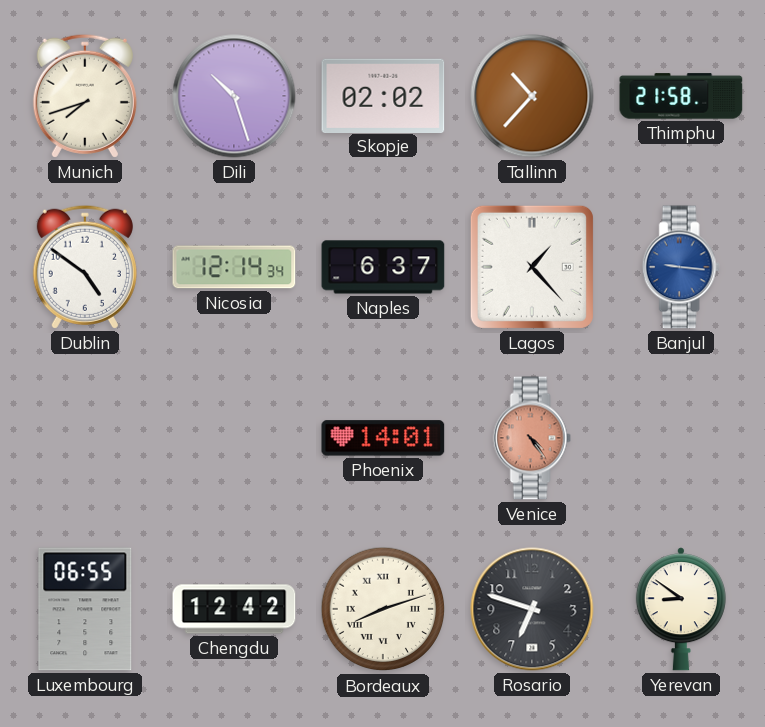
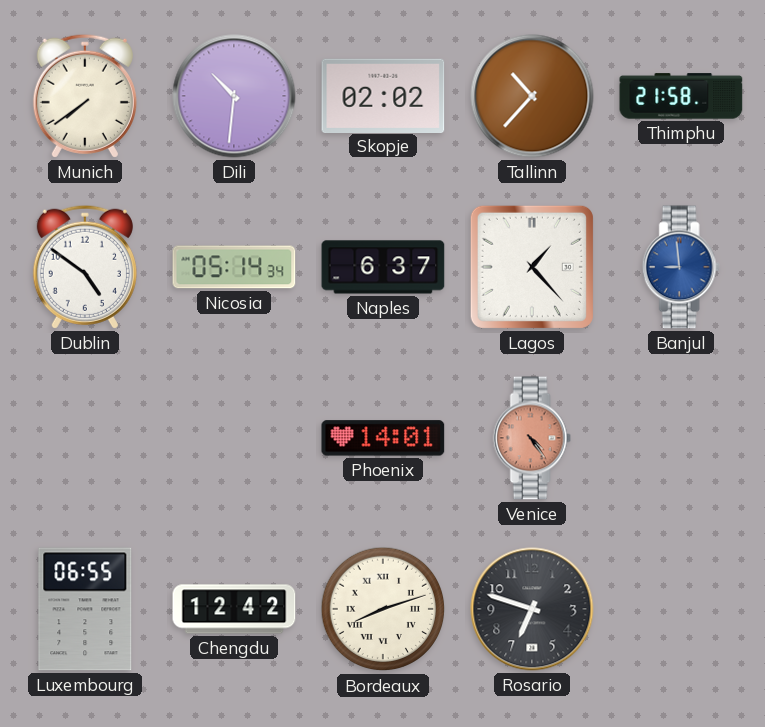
Munich: 7:42 -> 7:39
Dili: 10:27 -> 10:31
Nicosia: 12:14 -> 05:14
Banjul: 9:16 -> 8:59
Yerevan: 8:51 -> none
